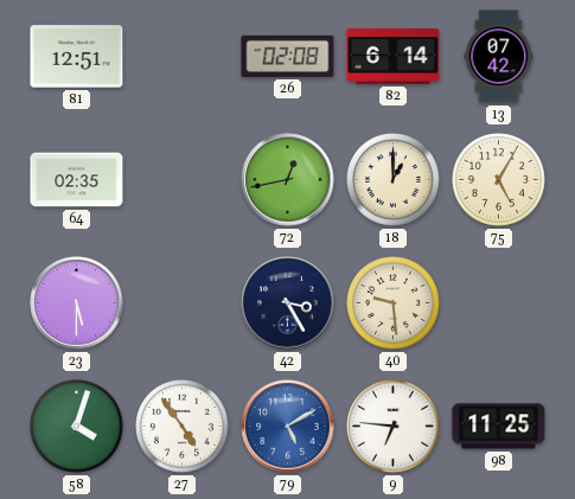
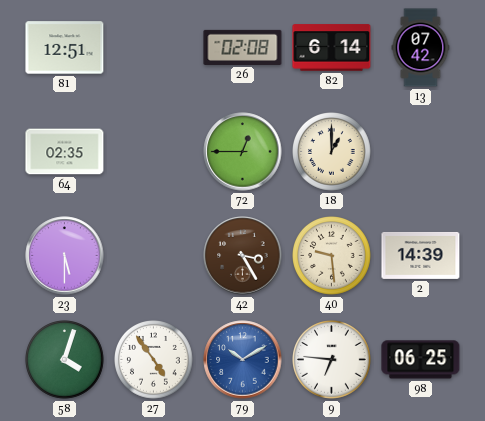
72: 12:43 -> 12:45
75: 5:05 -> none
42 dial: navy -> brown
2: none -> 14:39
79: 5:10 -> 10:10
98: 11:25 -> 06:25
